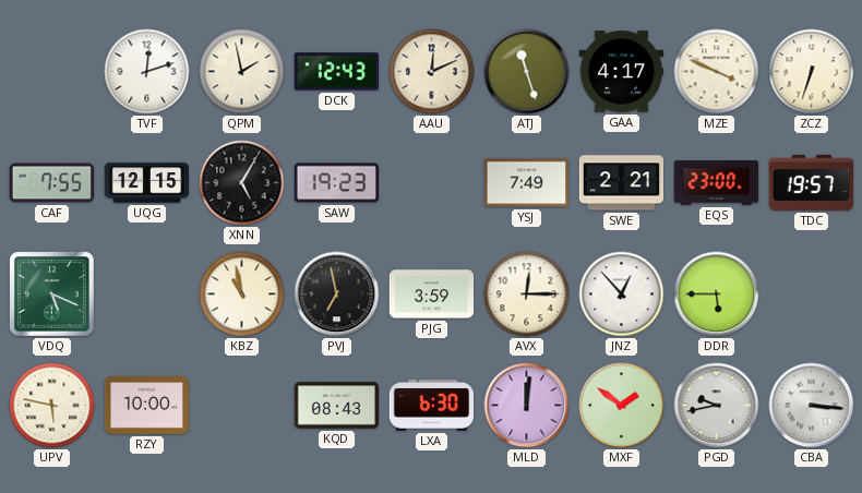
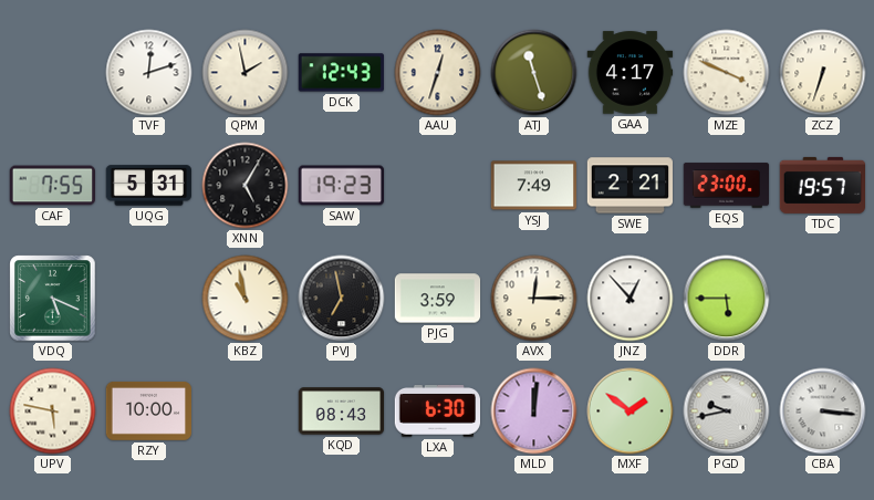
AAU: 12:11 -> 12:33
UQG: 12:15 -> 5:31
